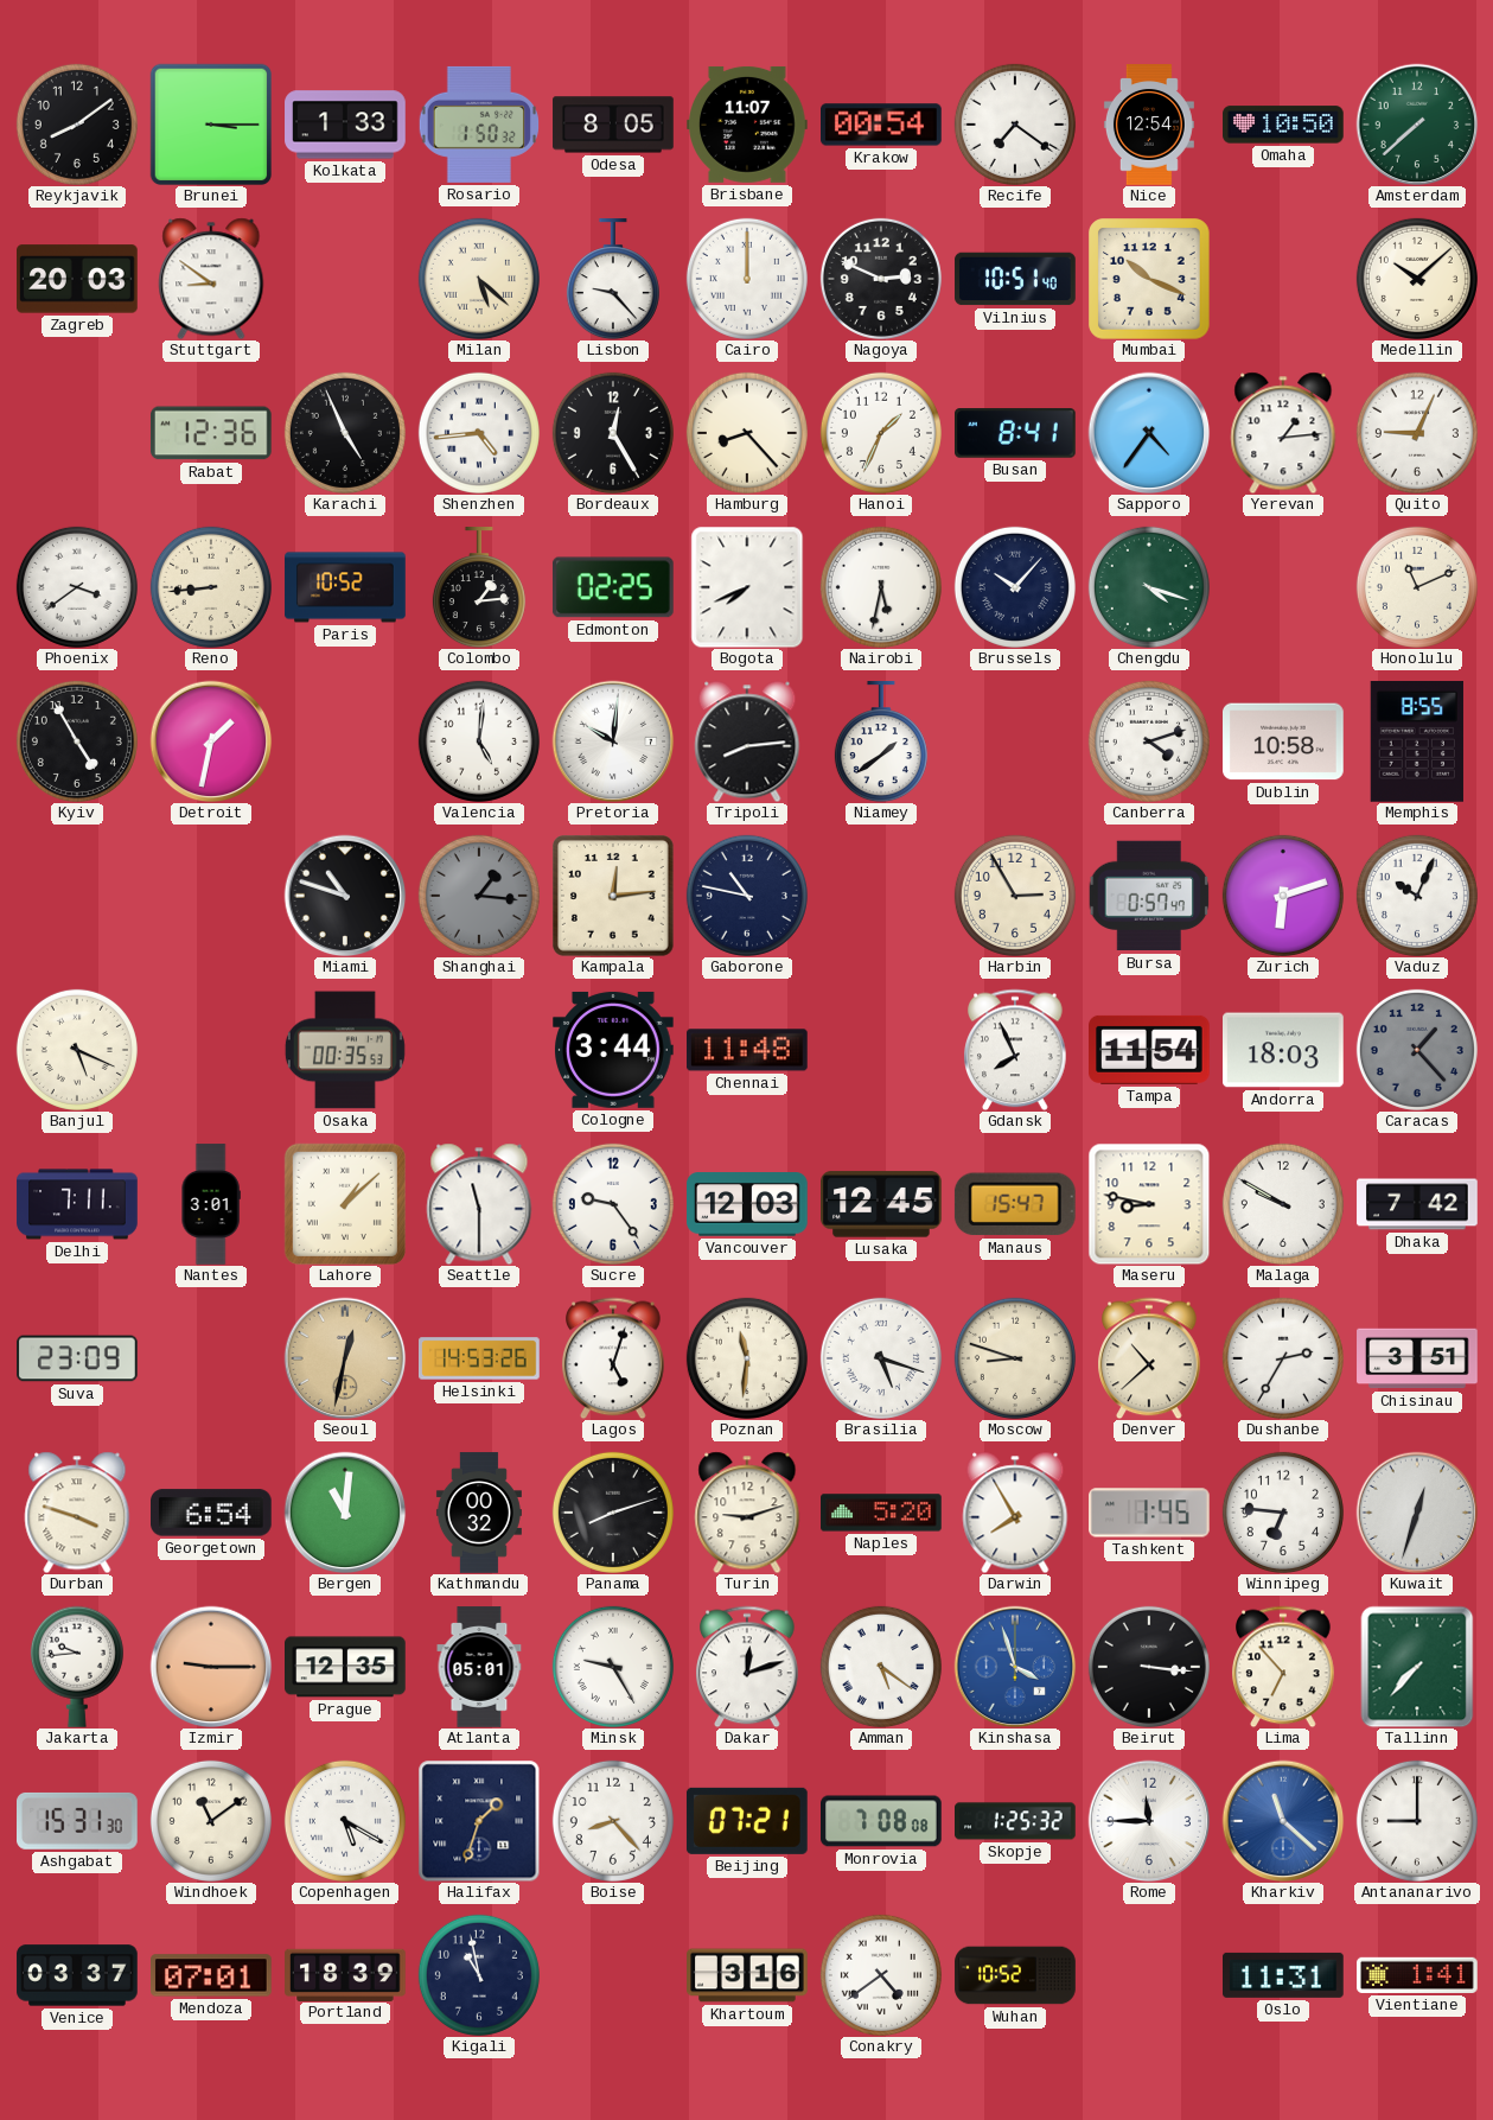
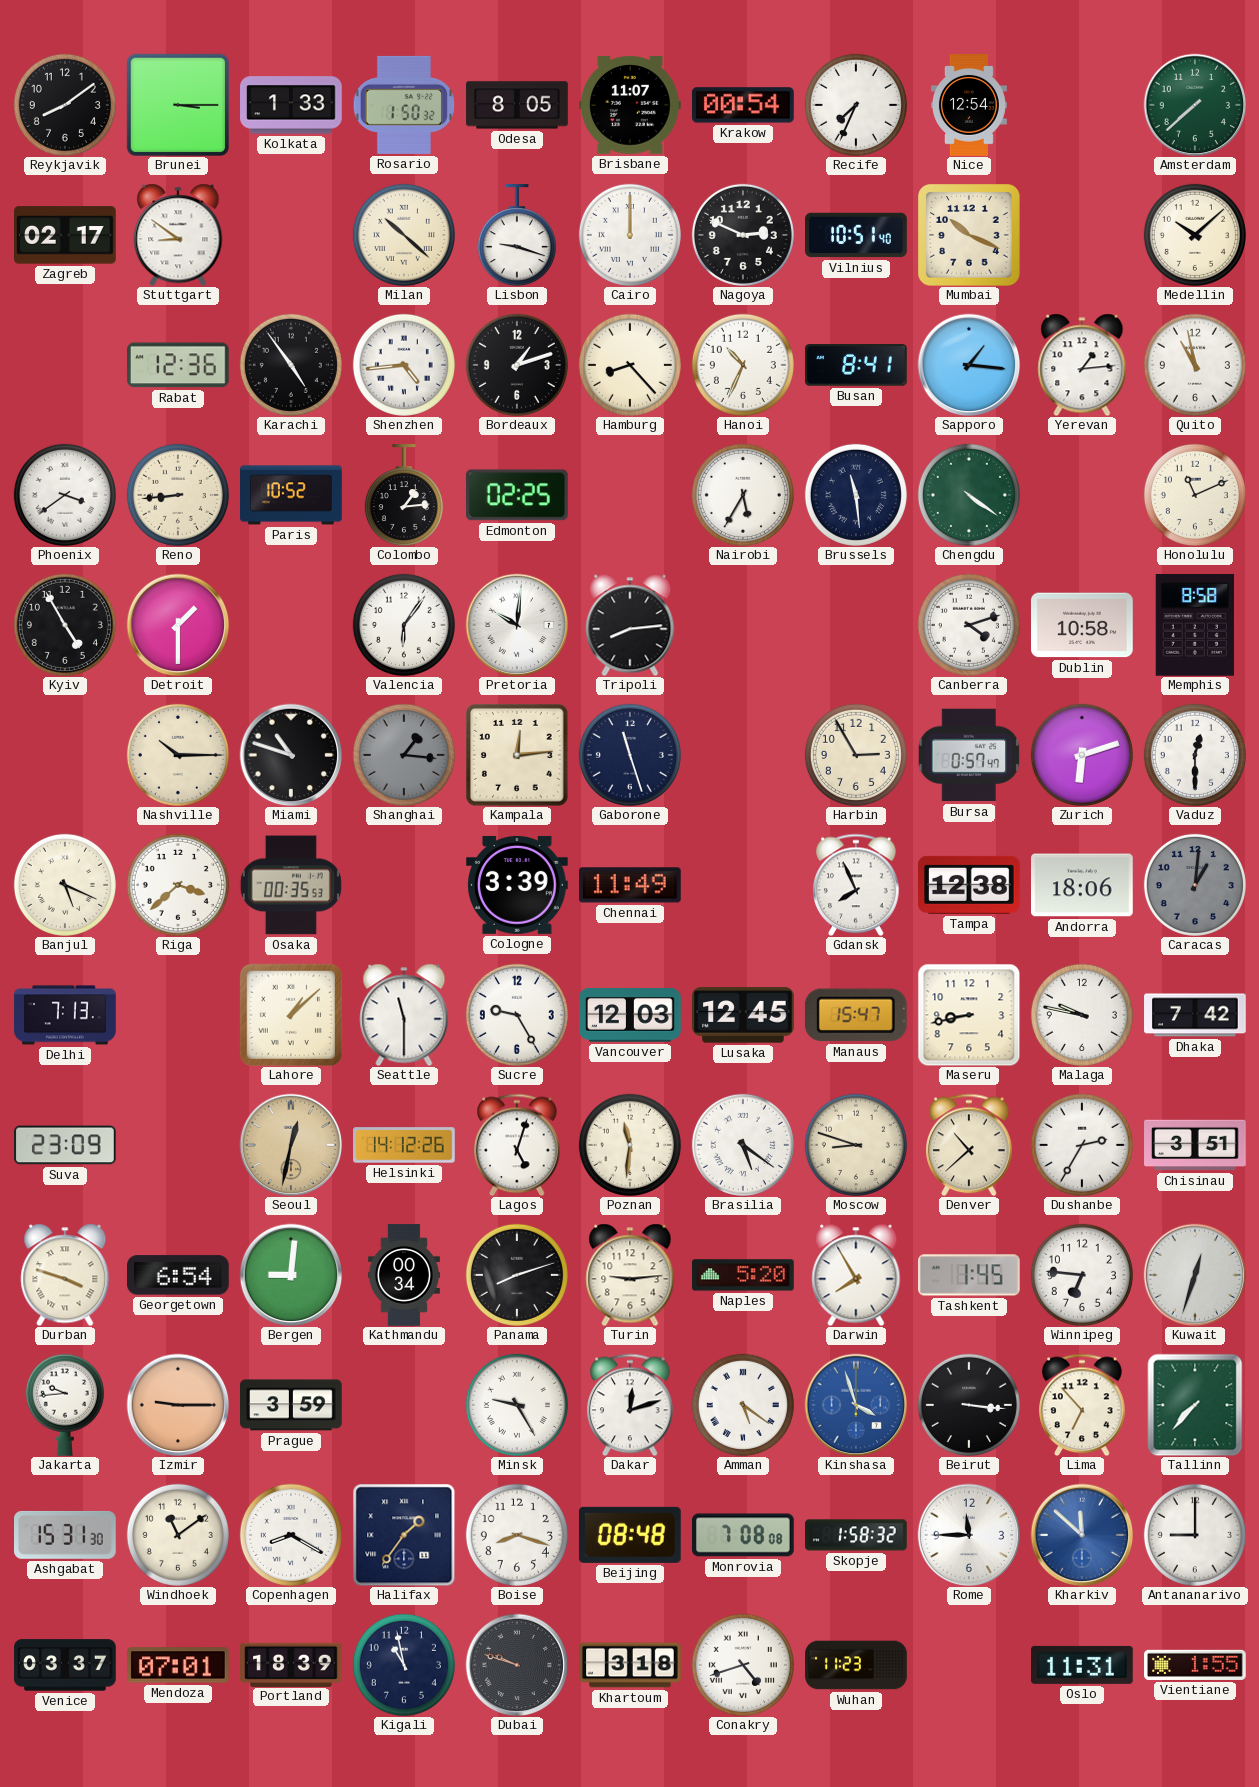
Recife: 7:21 -> 7:34
Omaha: 10:50 -> none
Zagreb: 20:03 -> 02:17
Milan: 5:22 -> 10:22
Lisbon: 9:23 -> 9:18
Karachi: 4:56 -> 4:54
Bordeaux: 12:25 -> 1:12
Hanoi: 1:34 -> 10:34
Sapporo: 4:36 -> 1:16
Quito: 9:04 -> 10:58
Bogota: 7:41 -> none
Nairobi: 5:32 -> 5:35
Brussels: 10:07 -> 11:29
Chengdu: 4:18 -> 4:21
Detroit: 1:32 -> 1:30
Valencia: 5:01 -> 6:06
Niamey: 1:39 -> none
Memphis: 8:55 -> 8:58
Nashville: none -> 10:15
Gaborone: 10:47 -> 11:27
Vaduz: 10:04 -> 12:30
Riga: none -> 3:38
Cologne: 3:44 -> 3:39
Chennai: 11:48 -> 11:49
Tampa: 11:54 -> 12:38
Andorra: 18:03 -> 18:06
Caracas: 1:23 -> 1:01
Delhi: 7:11 -> 7:13
Nantes: 3:01 -> none
Sucre: 9:24 -> 9:25
Maseru: 8:47 -> 8:43
Malaga: 9:50 -> 9:47
Helsinki: 14:53 -> 14:12
Brasilia: 5:18 -> 5:21
Bergen: 11:01 -> 9:01
Kathmandu: 00:32 -> 00:34
Turin: 9:12 -> 9:14
Prague: 12:35 -> 3:59
Atlanta: 05:01 -> none
Copenhagen: 5:20 -> 8:20
Halifax: 1:33 -> 1:36
Boise: 8:23 -> 8:18
Beijing: 07:21 -> 08:48
Skopje: 1:25 -> 1:58
Kharkiv: 11:22 -> 11:52
Dubai: none -> 9:48
Khartoum: 3:16 -> 3:18
Conakry: 4:39 -> 4:42
Wuhan: 10:52 -> 11:23
Vientiane: 1:41 -> 1:55
